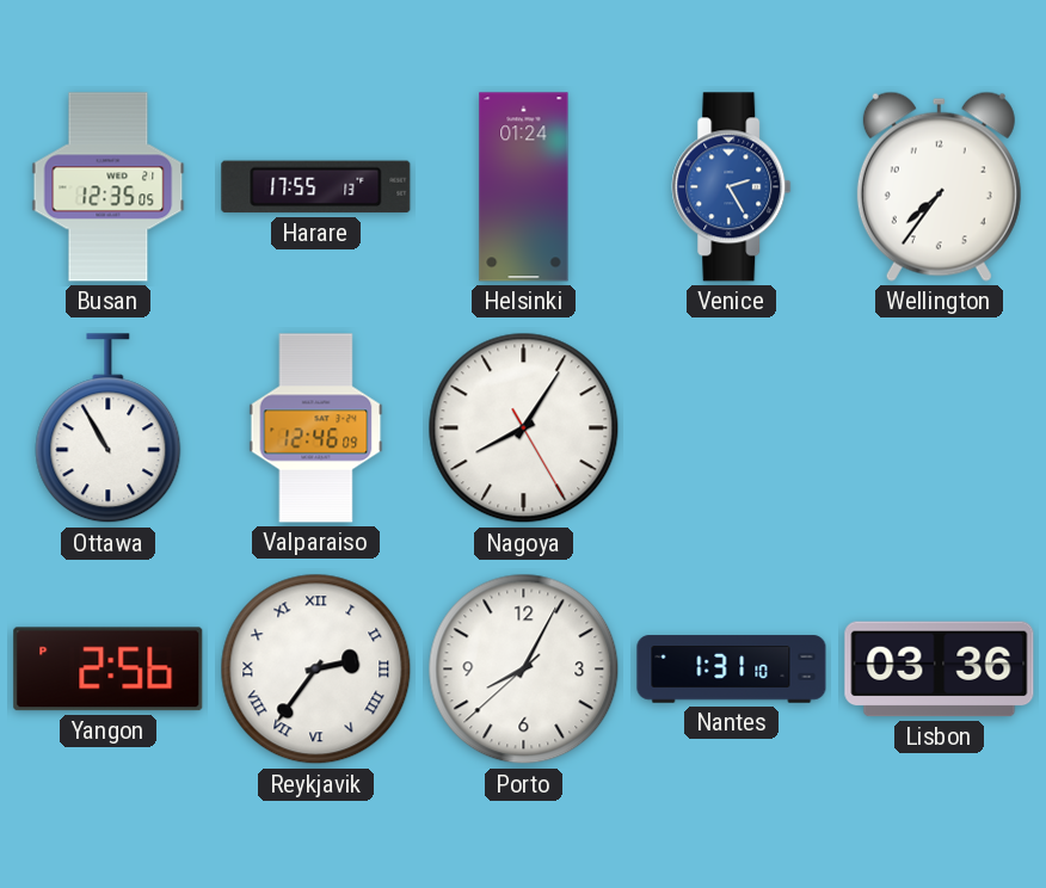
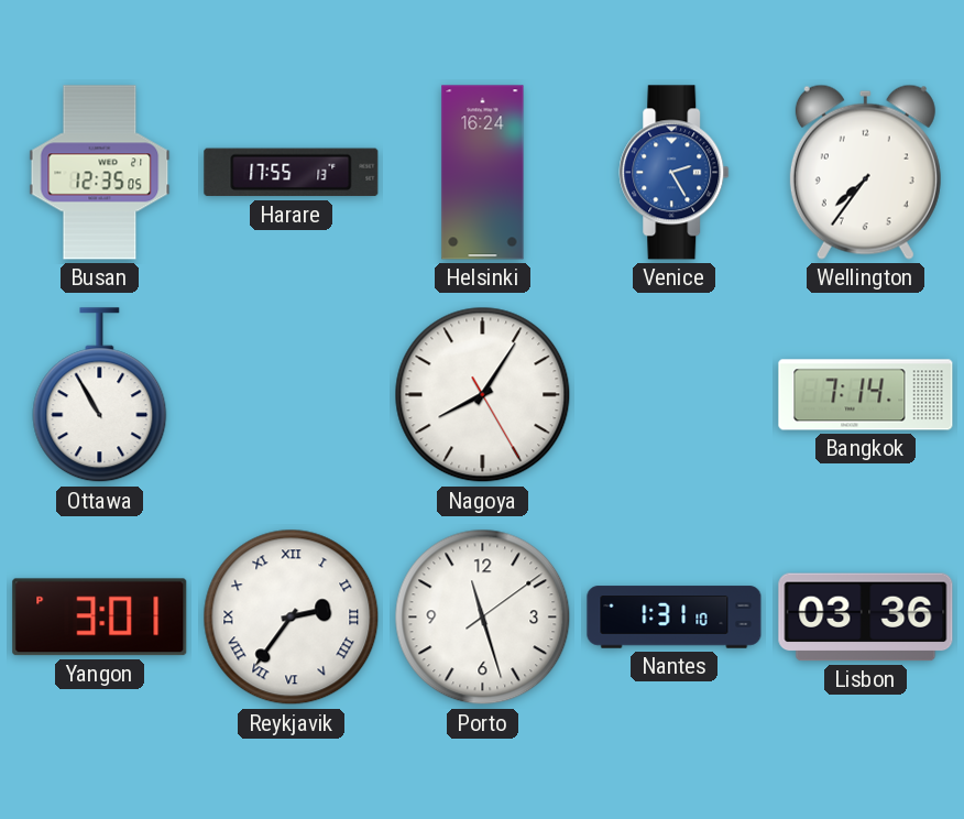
Helsinki: 01:24 -> 16:24
Valparaiso: 12:46 -> none
Bangkok: none -> 7:14
Yangon: 2:56 -> 3:01
Porto: 8:04 -> 11:27
